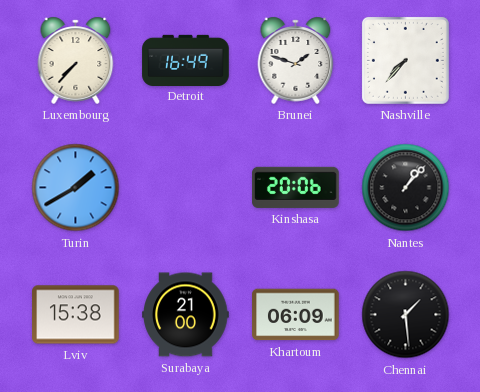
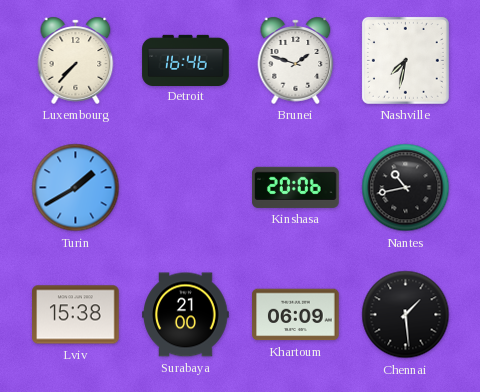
Detroit: 16:49 -> 16:46
Nashville: 7:37 -> 7:32
Nantes: 1:07 -> 10:43
